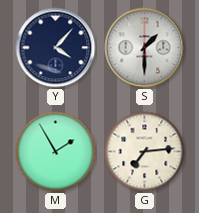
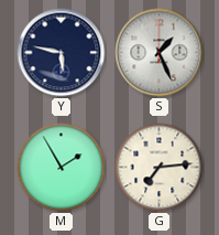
Y: 4:07 -> 5:47
S: 1:30 -> 1:26
